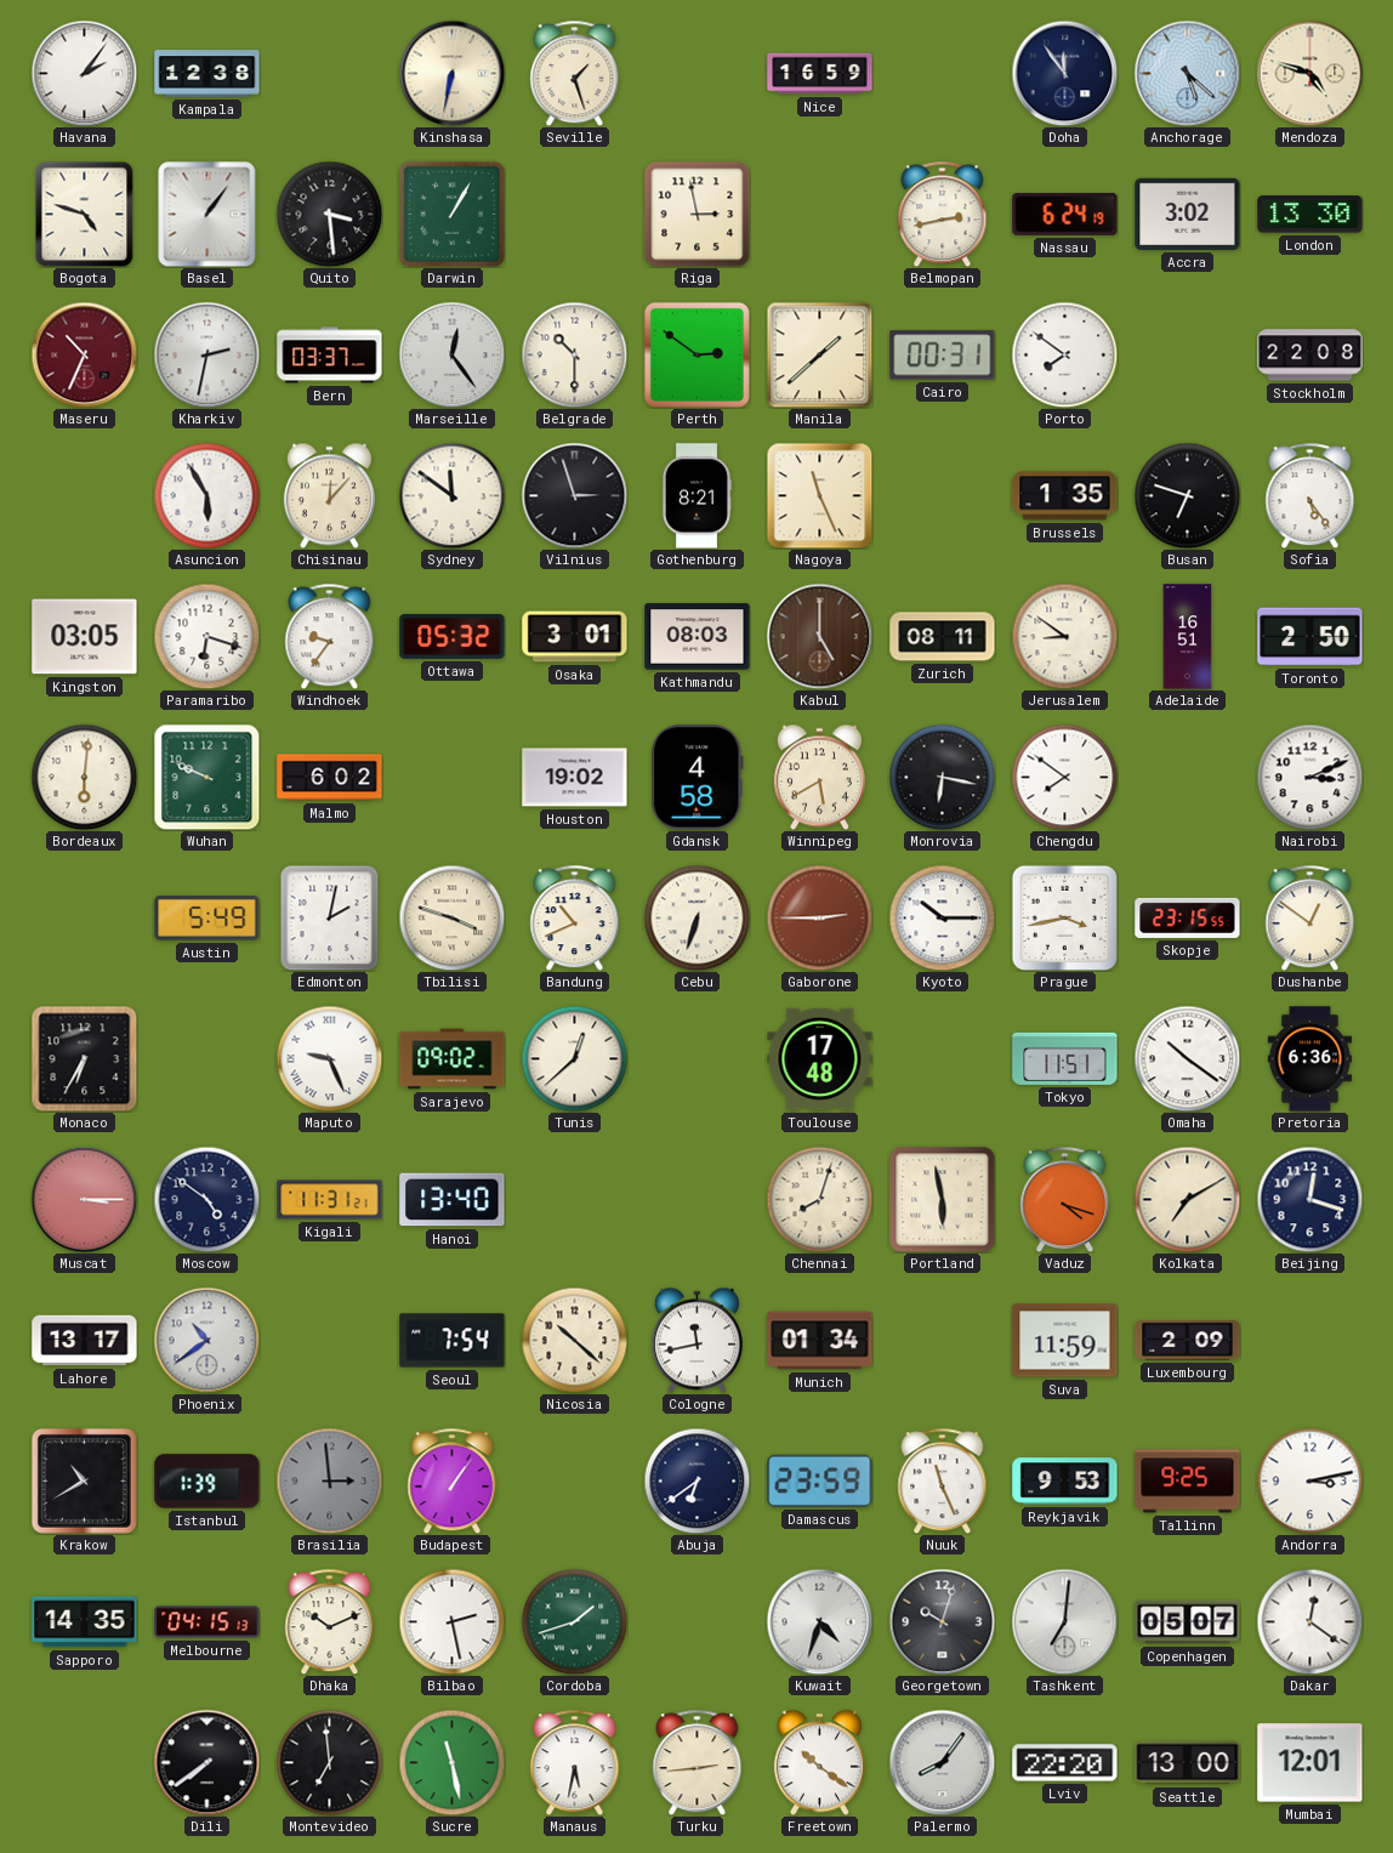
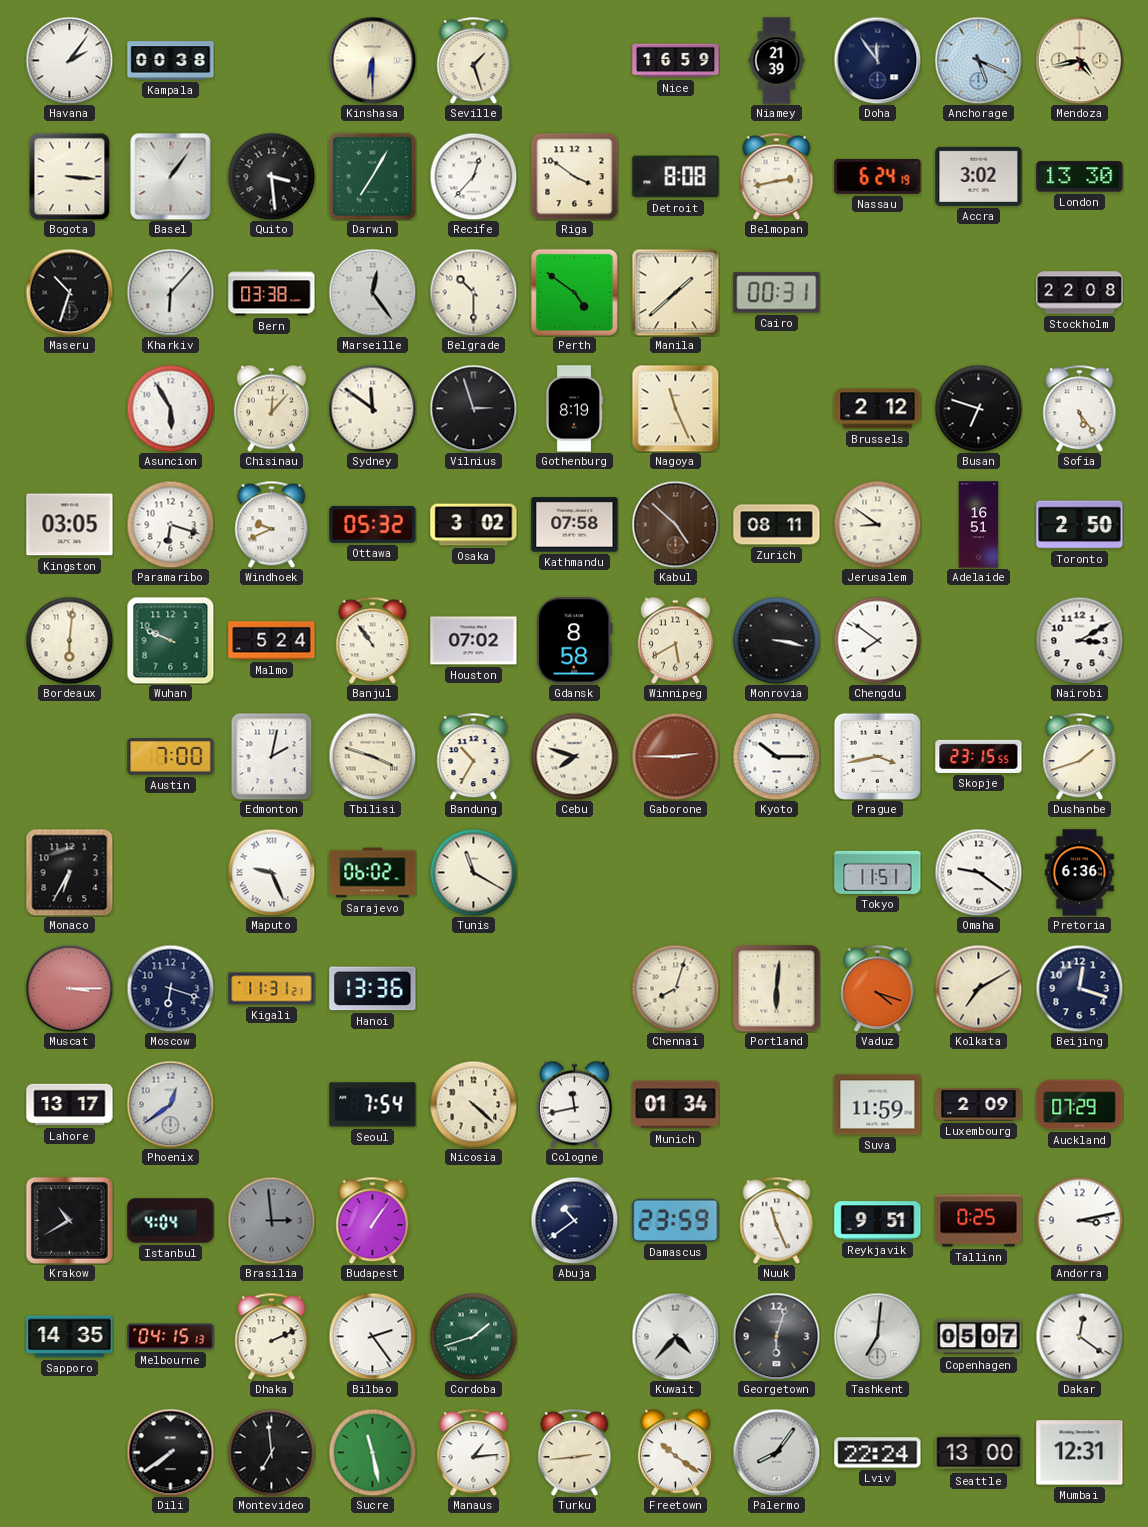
Kampala: 12:38 -> 00:38
Kinshasa: 6:32 -> 6:30
Niamey: none -> 21:39
Anchorage: 5:22 -> 5:19
Mendoza: 4:48 -> 4:43
Bogota: 4:48 -> 3:16
Darwin: 1:05 -> 7:05
Recife: none -> 12:37
Riga: 2:58 -> 3:51
Detroit: none -> 8:08
Maseru: 10:34 -> 10:33
Maseru dial: burgundy -> black
Kharkiv: 2:32 -> 6:07
Bern: 03:37 -> 03:38
Perth: 2:51 -> 4:51
Porto: 7:51 -> none
Gothenburg: 8:21 -> 8:19
Brussels: 1:35 -> 2:12
Windhoek: 9:36 -> 9:41
Osaka: 3:01 -> 3:02
Kathmandu: 08:03 -> 07:58
Kabul: 5:00 -> 4:52
Malmo: 6:02 -> 5:24
Banjul: none -> 10:54
Houston: 19:02 -> 07:02
Gdansk: 4:58 -> 8:58
Monrovia: 6:17 -> 3:17
Nairobi: 3:11 -> 3:10
Austin: 5:49 -> 7:00
Bandung: 10:41 -> 10:35
Cebu: 6:33 -> 7:48
Dushanbe: 12:51 -> 1:42
Sarajevo: 09:02 -> 06:02
Tunis: 12:38 -> 11:20
Toulouse: 17:48 -> none
Omaha: 10:21 -> 9:21
Moscow: 4:51 -> 6:18
Hanoi: 13:40 -> 13:36
Portland: 5:58 -> 6:01
Phoenix: 10:39 -> 12:39
Nicosia: 10:22 -> 4:22
Auckland: none -> 07:29
Istanbul: 1:39 -> 4:04
Abuja: 6:39 -> 10:39
Reykjavik: 9:53 -> 9:51
Tallinn: 9:25 -> 0:25
Dhaka: 10:11 -> 2:11
Bilbao: 2:28 -> 2:24
Kuwait: 4:33 -> 4:37
Georgetown: 10:03 -> 6:03
Manaus: 5:32 -> 1:14
Lviv: 22:20 -> 22:24
Mumbai: 12:01 -> 12:31
